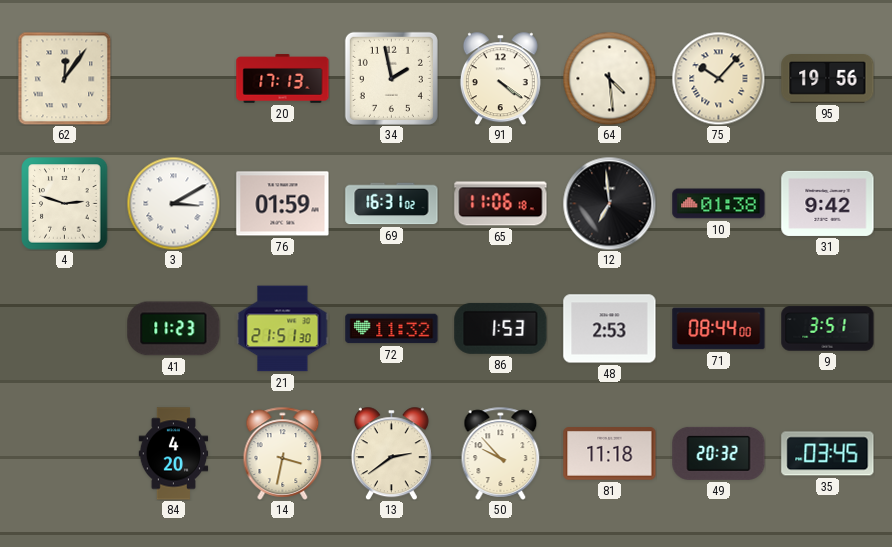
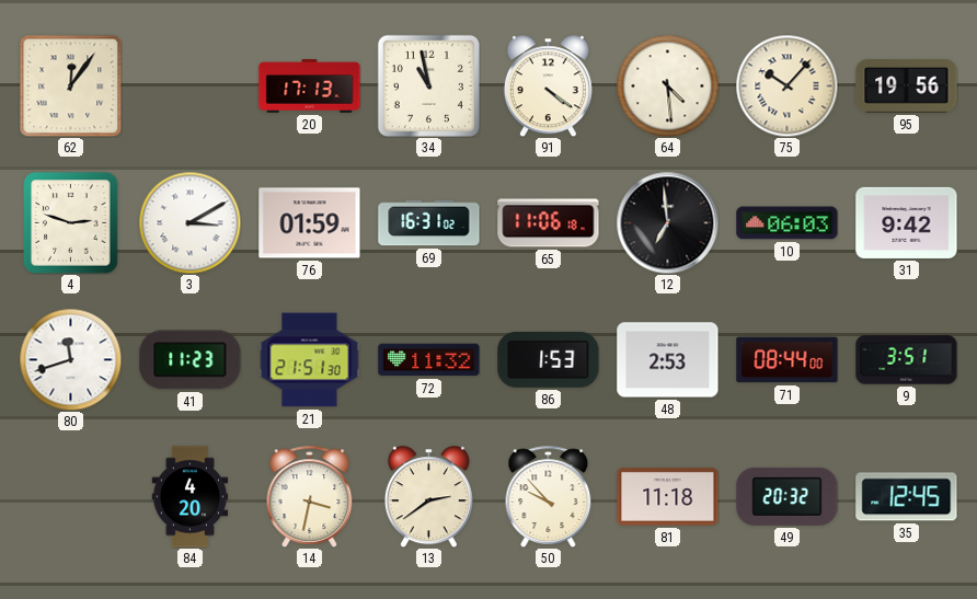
34: 1:58 -> 10:58
10: 01:38 -> 06:03
80: none -> 11:42
35: 03:45 -> 12:45
